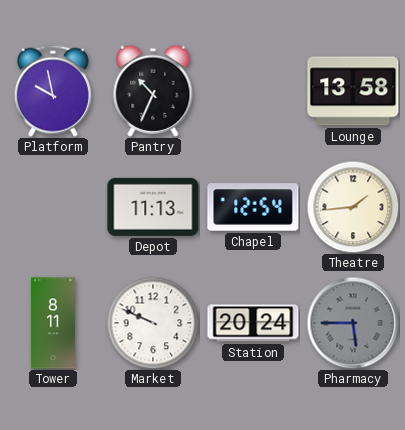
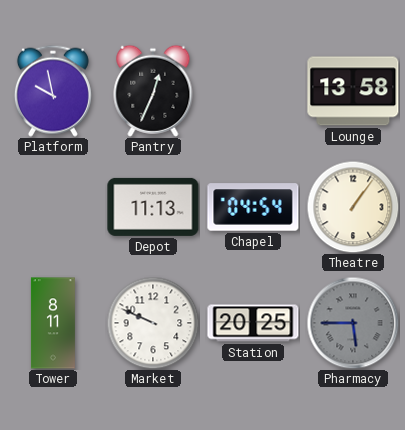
Pantry: 10:34 -> 12:34
Chapel: 12:54 -> 04:54
Theatre: 1:44 -> 1:06
Station: 20:24 -> 20:25
